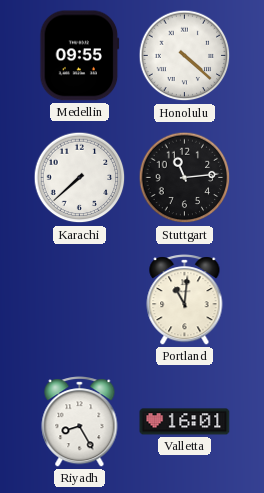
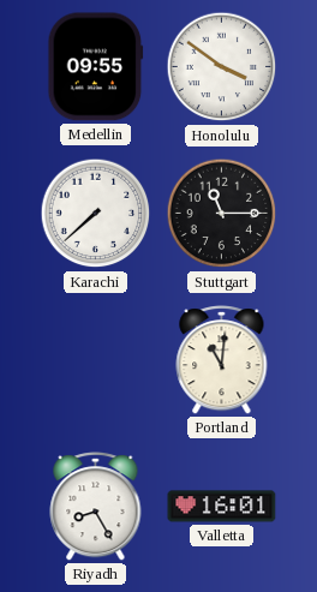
Honolulu: 4:22 -> 3:51
Stuttgart: 11:14 -> 11:15
